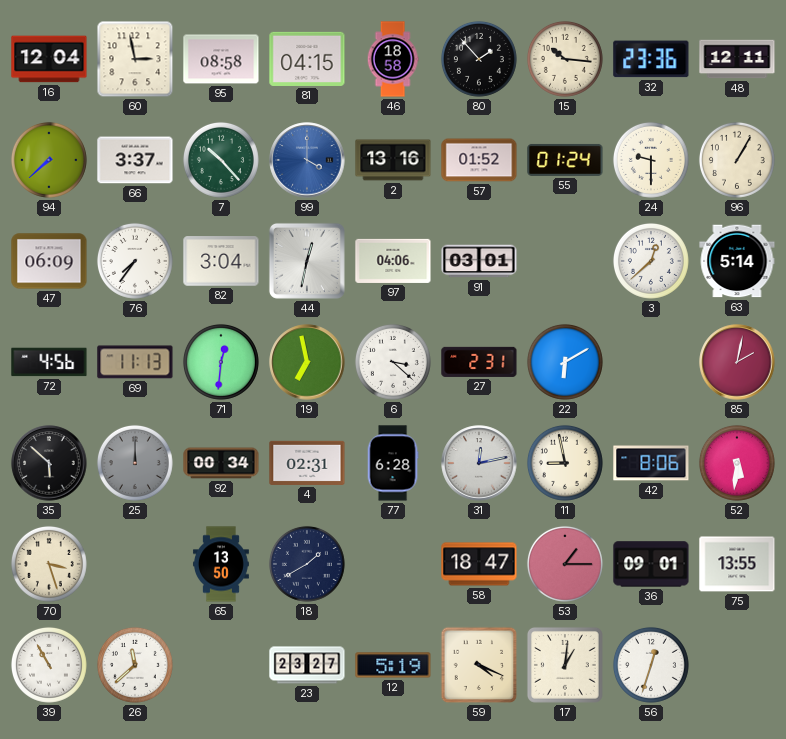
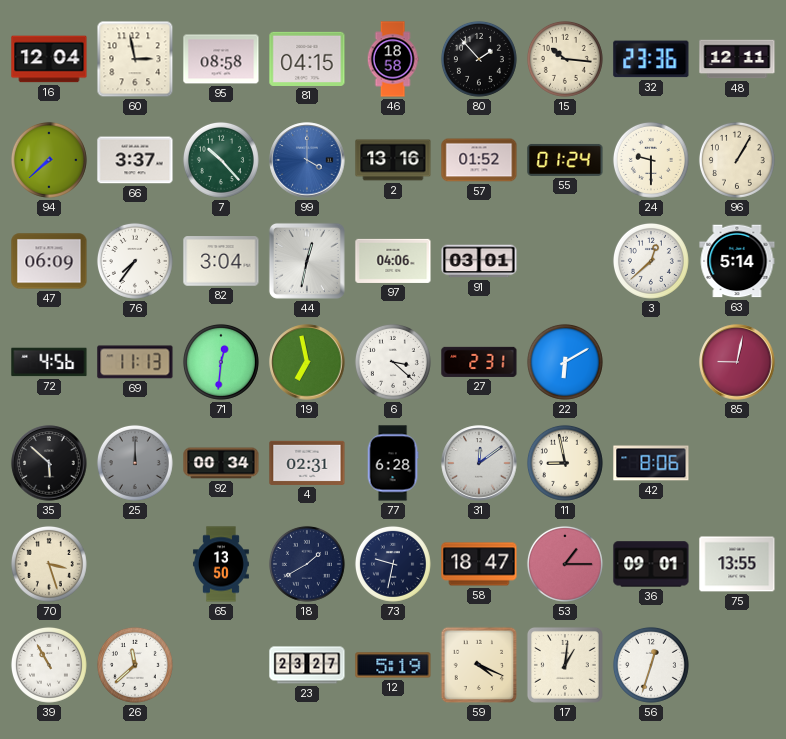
85: 2:02 -> 9:02
31: 12:13 -> 12:09
52: 5:31 -> none
73: none -> 9:32
